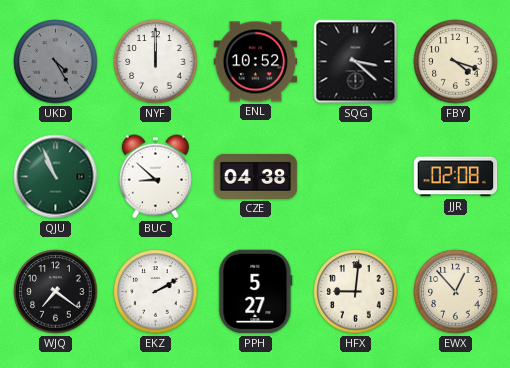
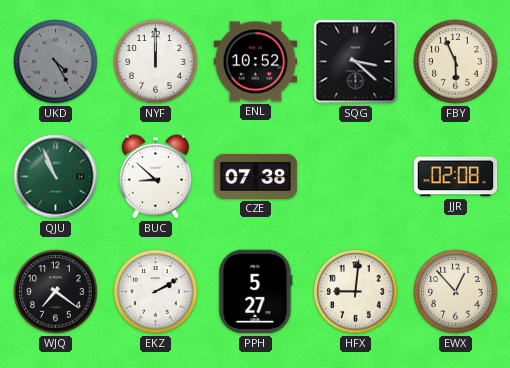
FBY: 4:18 -> 5:56
CZE: 04:38 -> 07:38
